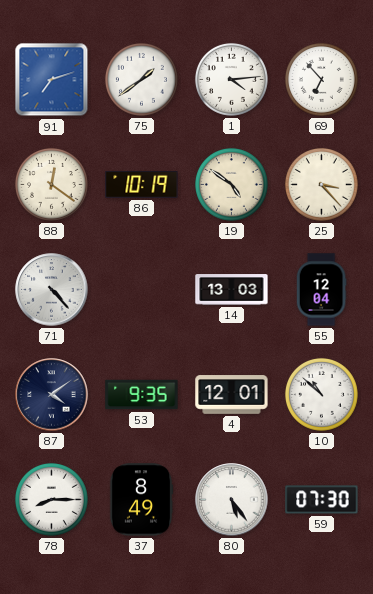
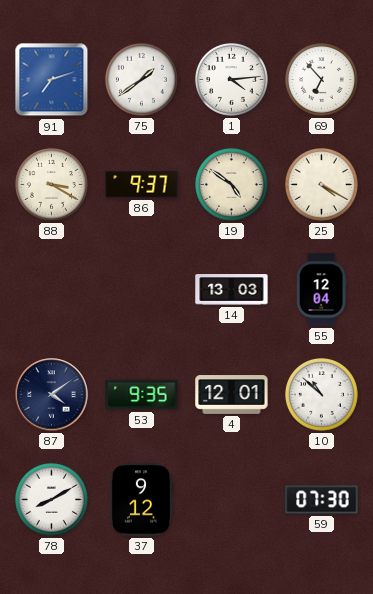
88: 12:21 -> 3:20
86: 10:19 -> 9:37
25: 3:23 -> 4:20
71: 4:23 -> none
78: 8:15 -> 8:10
37: 8:49 -> 9:12
80: 5:24 -> none
